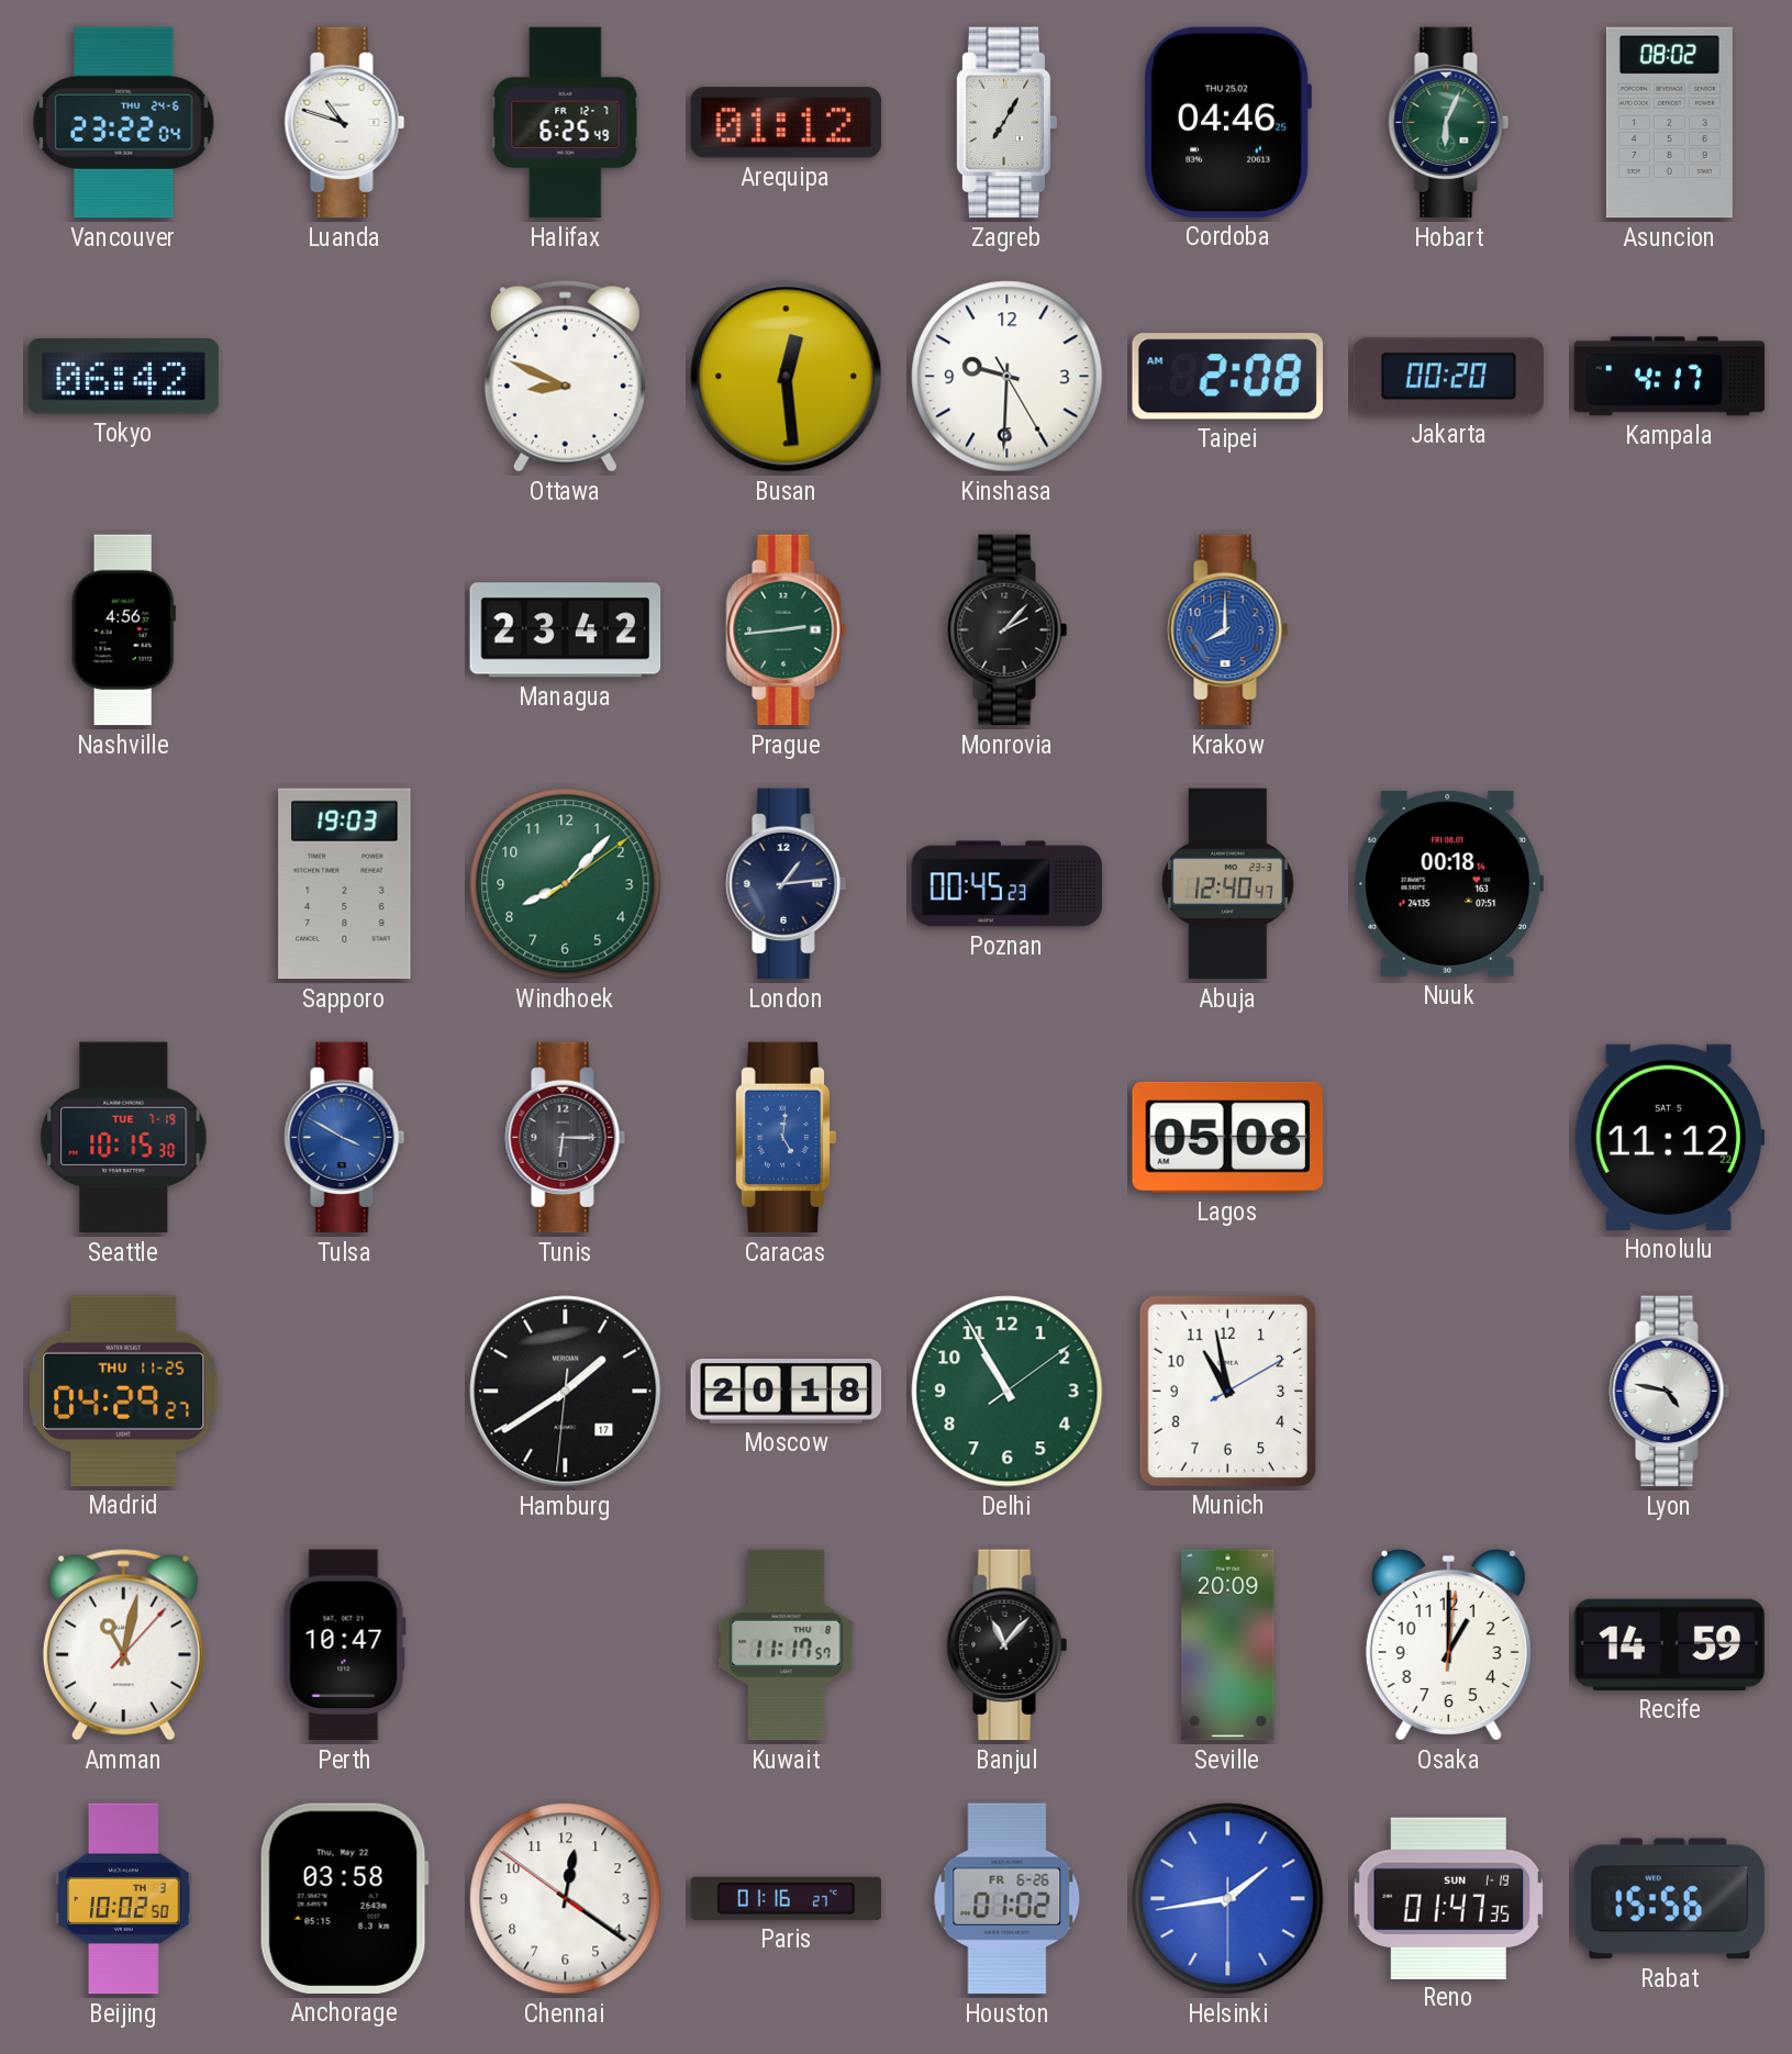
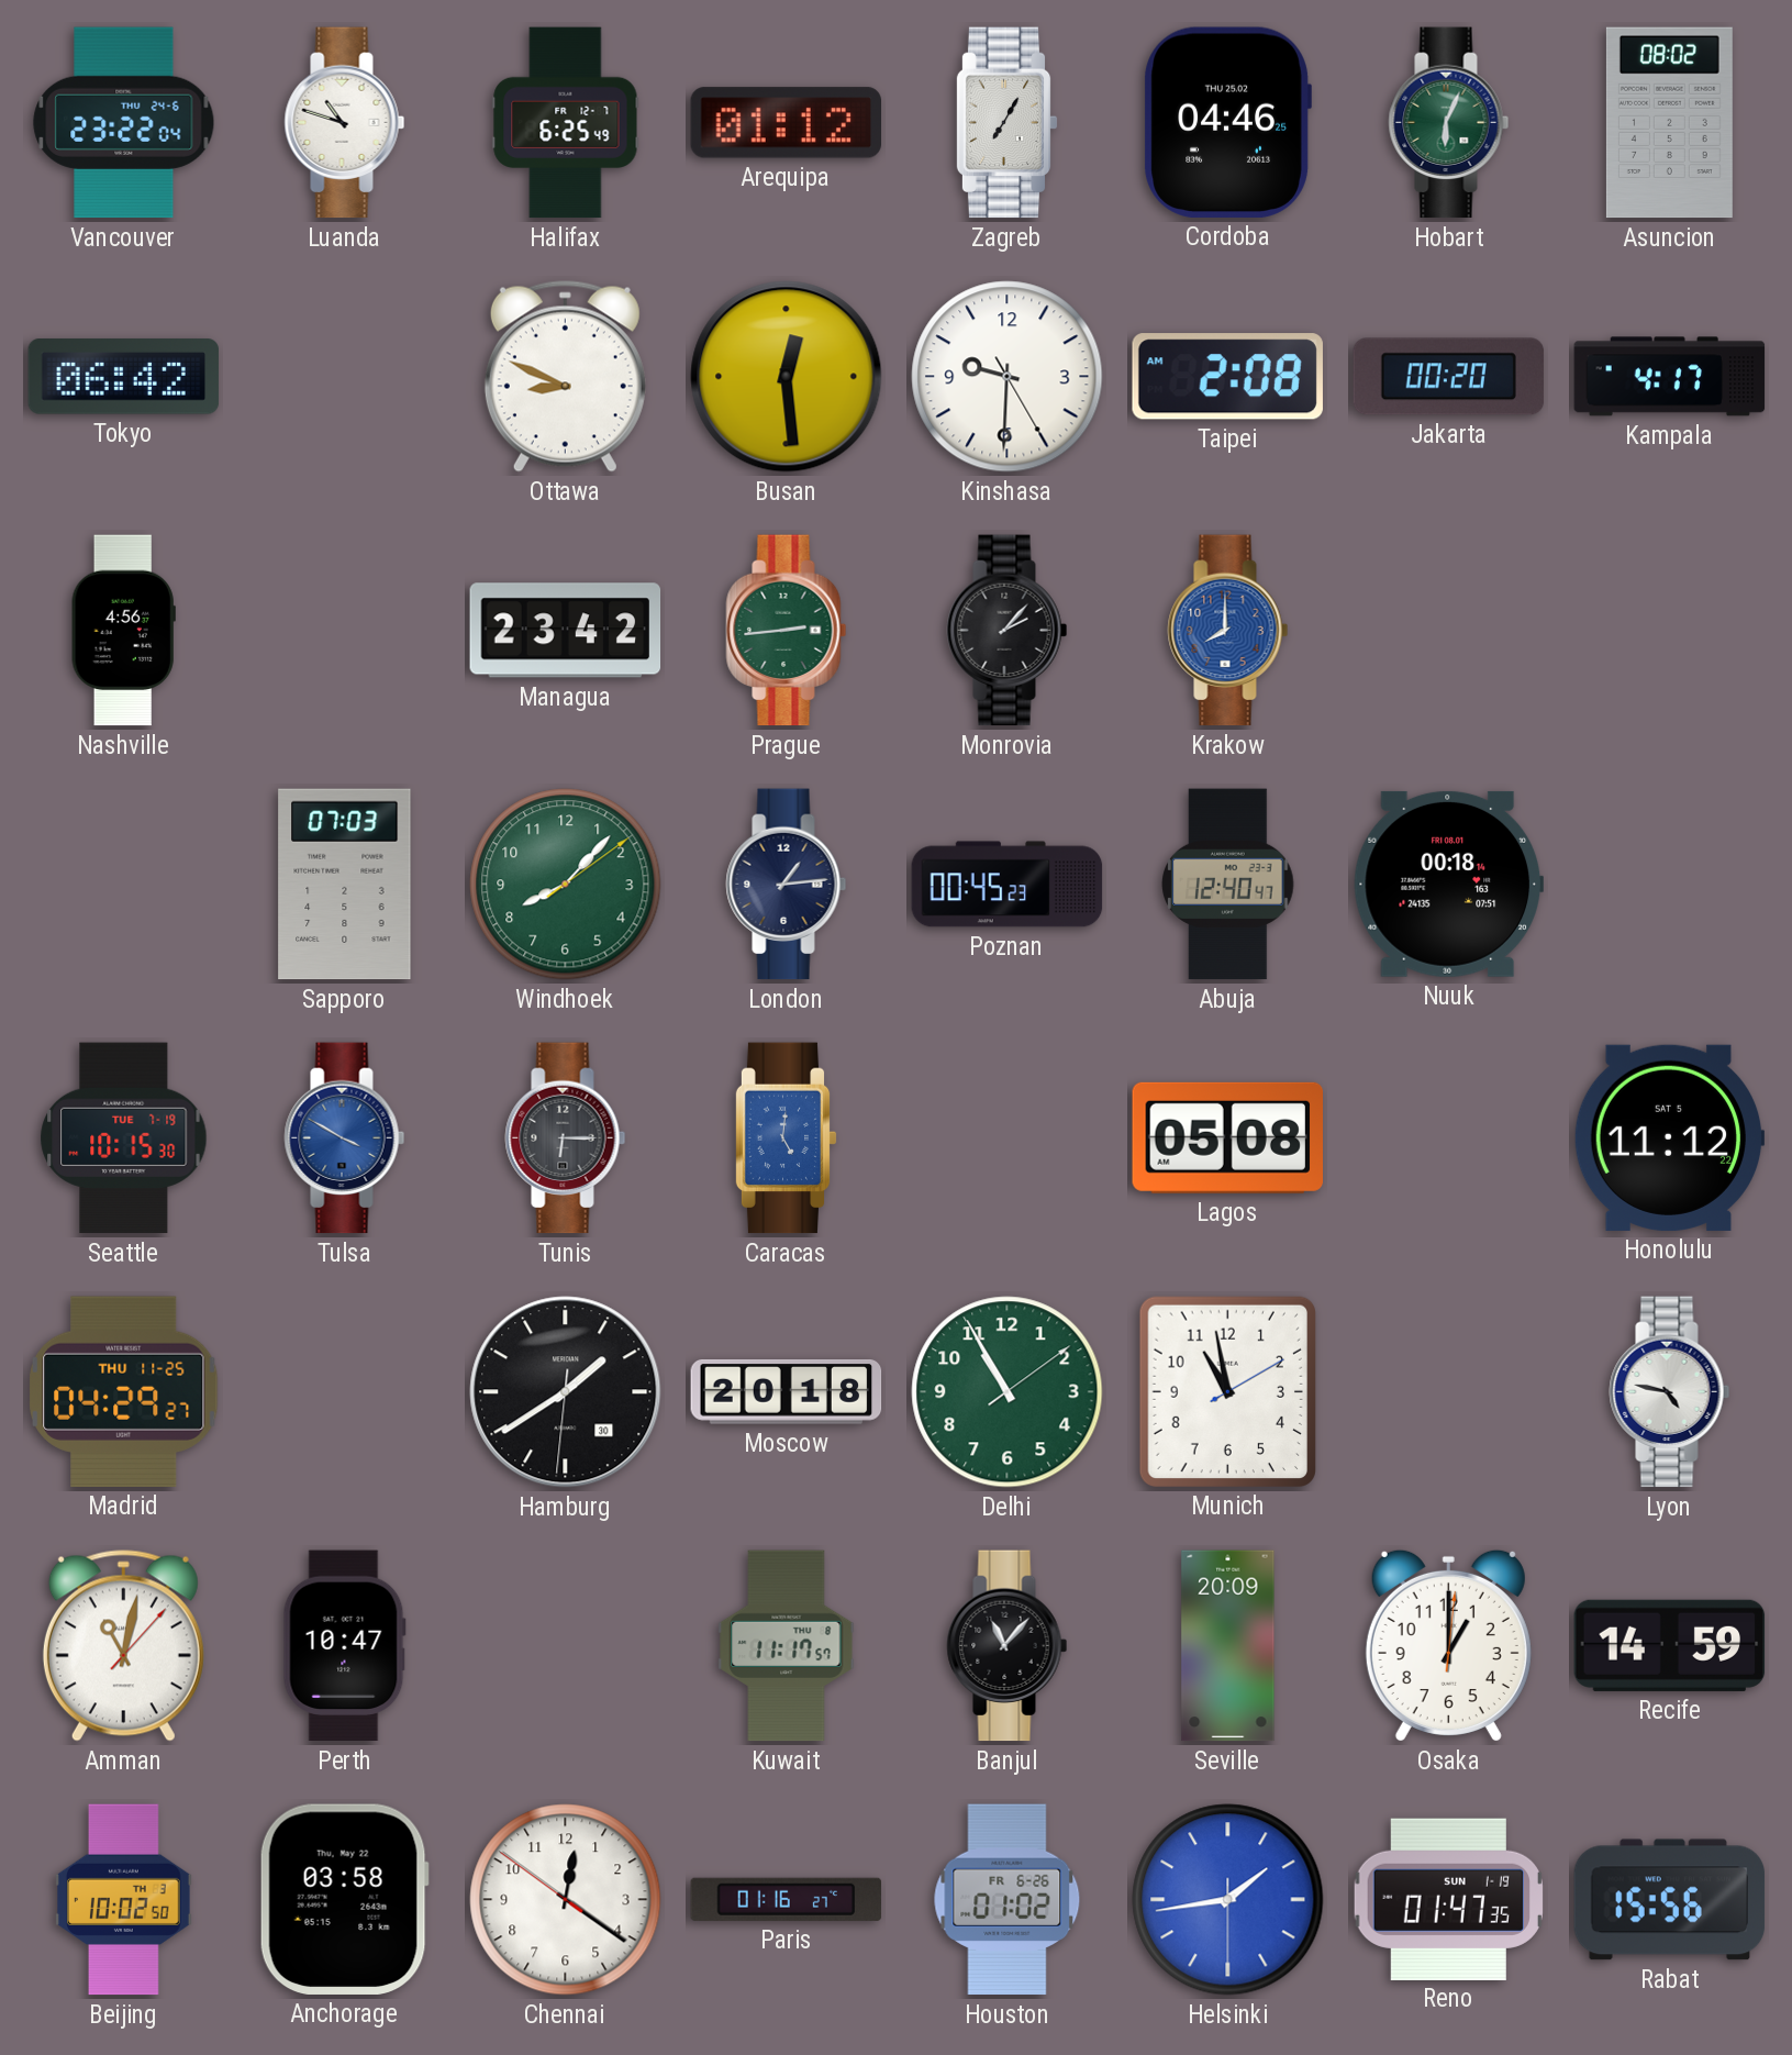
Sapporo: 19:03 -> 07:03
Hamburg date: 17 -> 30
